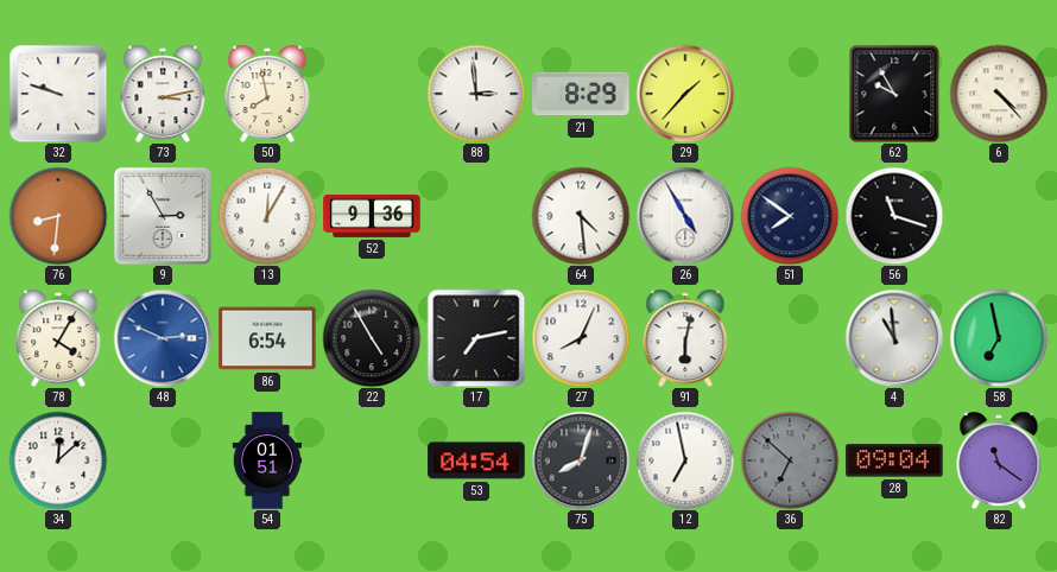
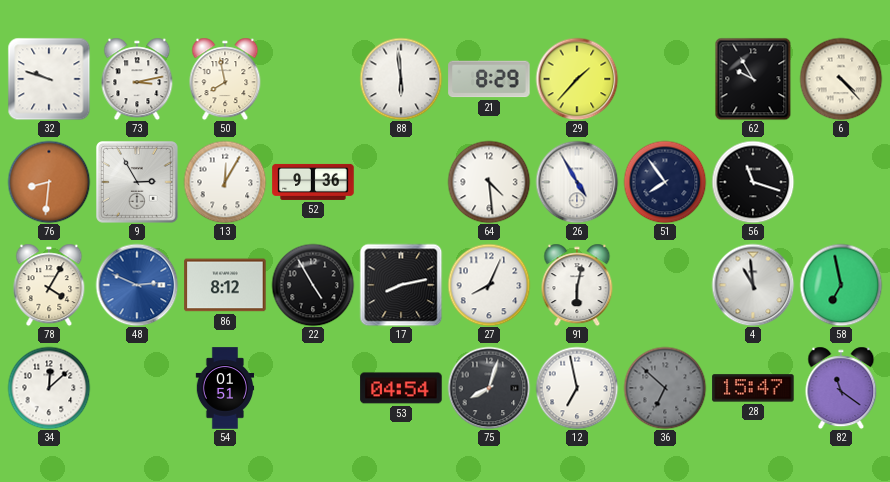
88: 2:59 -> 5:59
51: 7:51 -> 7:54
86: 6:54 -> 8:12
17: 7:13 -> 8:13
28: 09:04 -> 15:47
